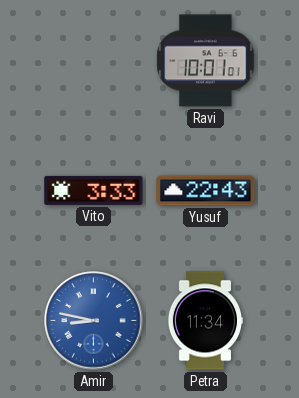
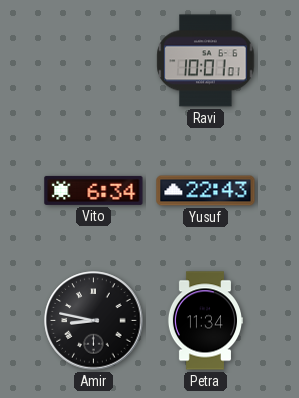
Vito: 3:33 -> 6:34
Amir dial: blue -> black
